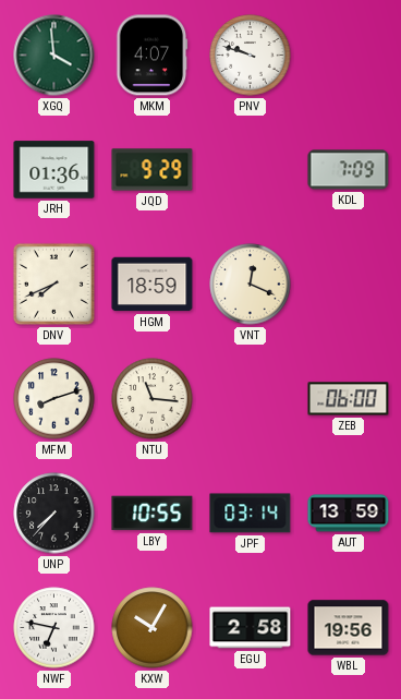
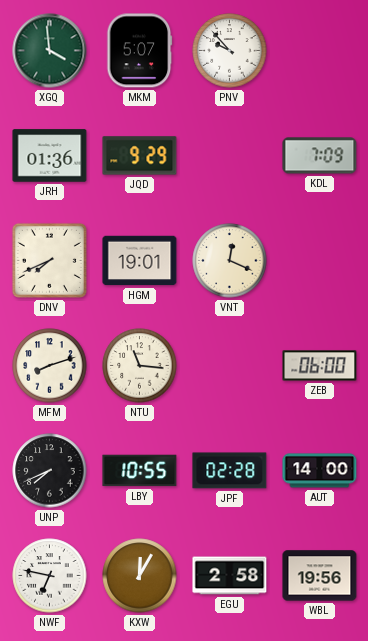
MKM: 4:07 -> 5:07
PNV: 9:48 -> 9:53
HGM: 18:59 -> 19:01
UNP: 7:37 -> 7:41
JPF: 03:14 -> 02:28
AUT: 13:59 -> 14:00
KXW: 10:05 -> 12:05
